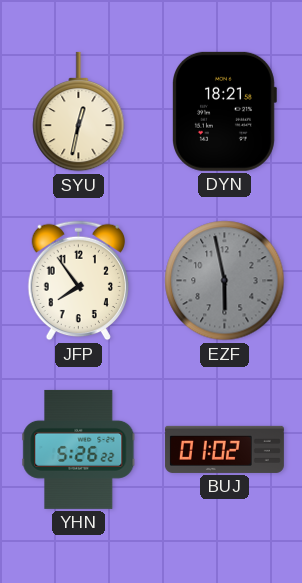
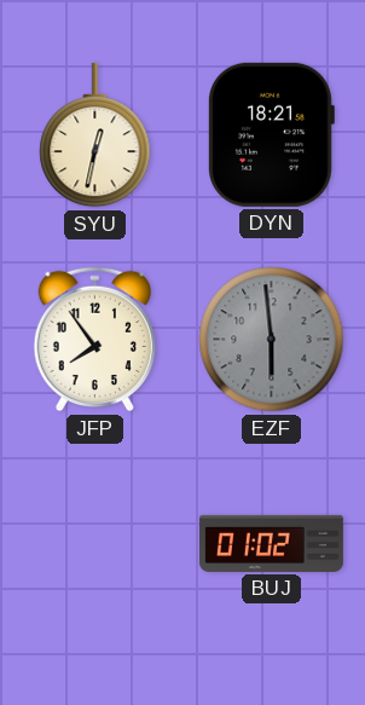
EZF: 5:58 -> 5:59
YHN: 5:26 -> none
